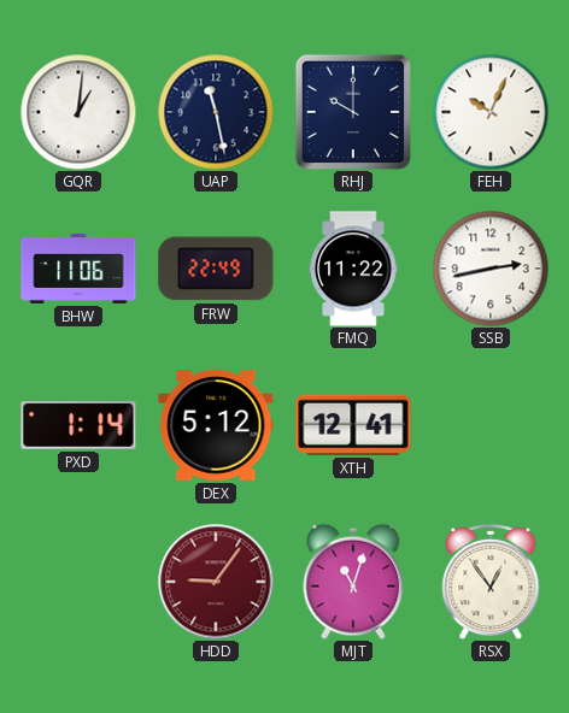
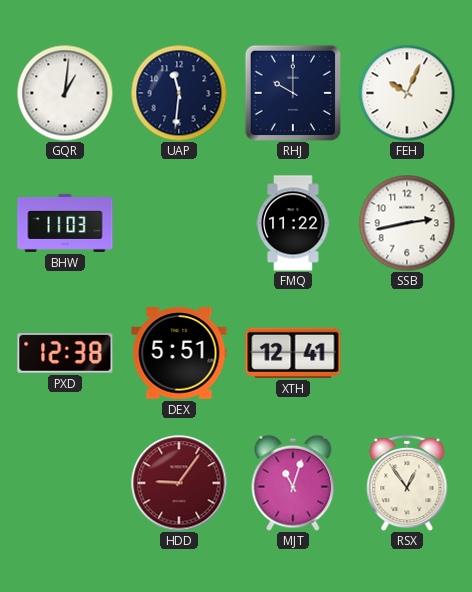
UAP: 11:28 -> 11:31
BHW: 11:06 -> 11:03
FRW: 22:49 -> none
PXD: 1:14 -> 12:38
DEX: 5:12 -> 5:51
